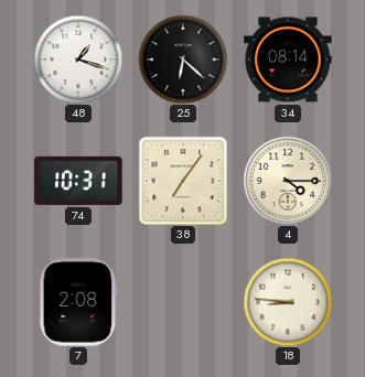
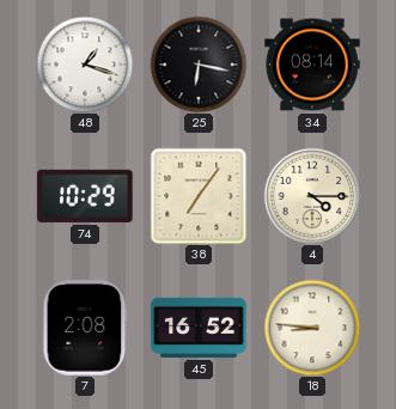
25: 6:22 -> 6:17
74: 10:31 -> 10:29
45: none -> 16:52
